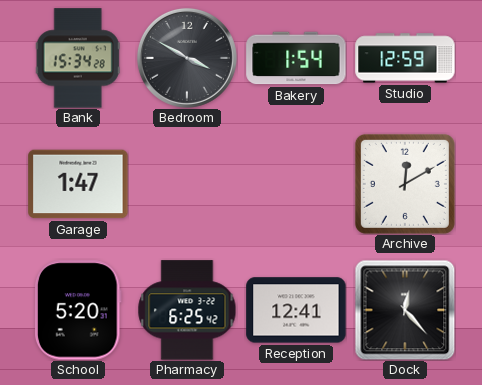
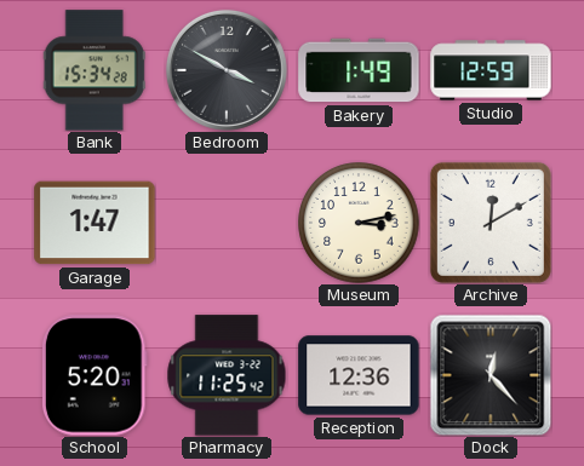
Bakery: 1:54 -> 1:49
Museum: none -> 3:13
Pharmacy: 6:25 -> 11:25
Reception: 12:41 -> 12:36
